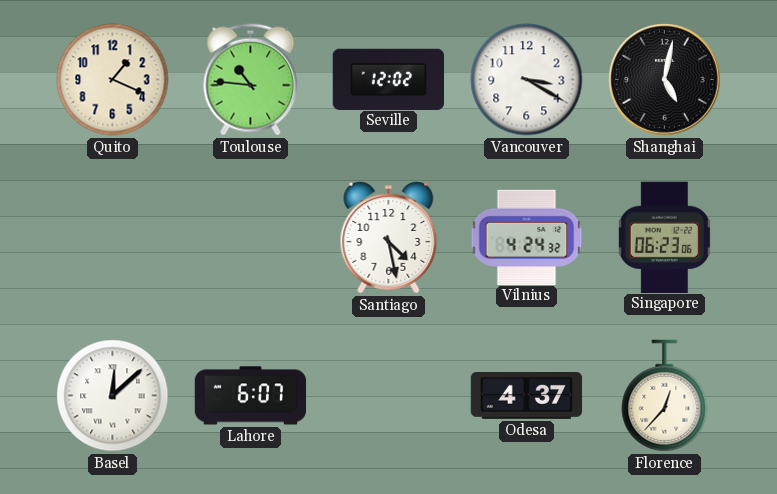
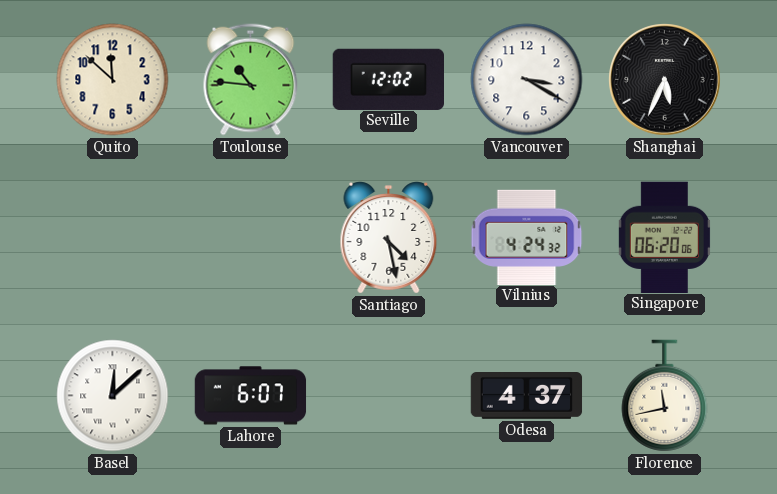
Quito: 1:19 -> 11:52
Shanghai: 5:02 -> 5:34
Singapore: 06:23 -> 06:20
Florence: 12:37 -> 11:43
